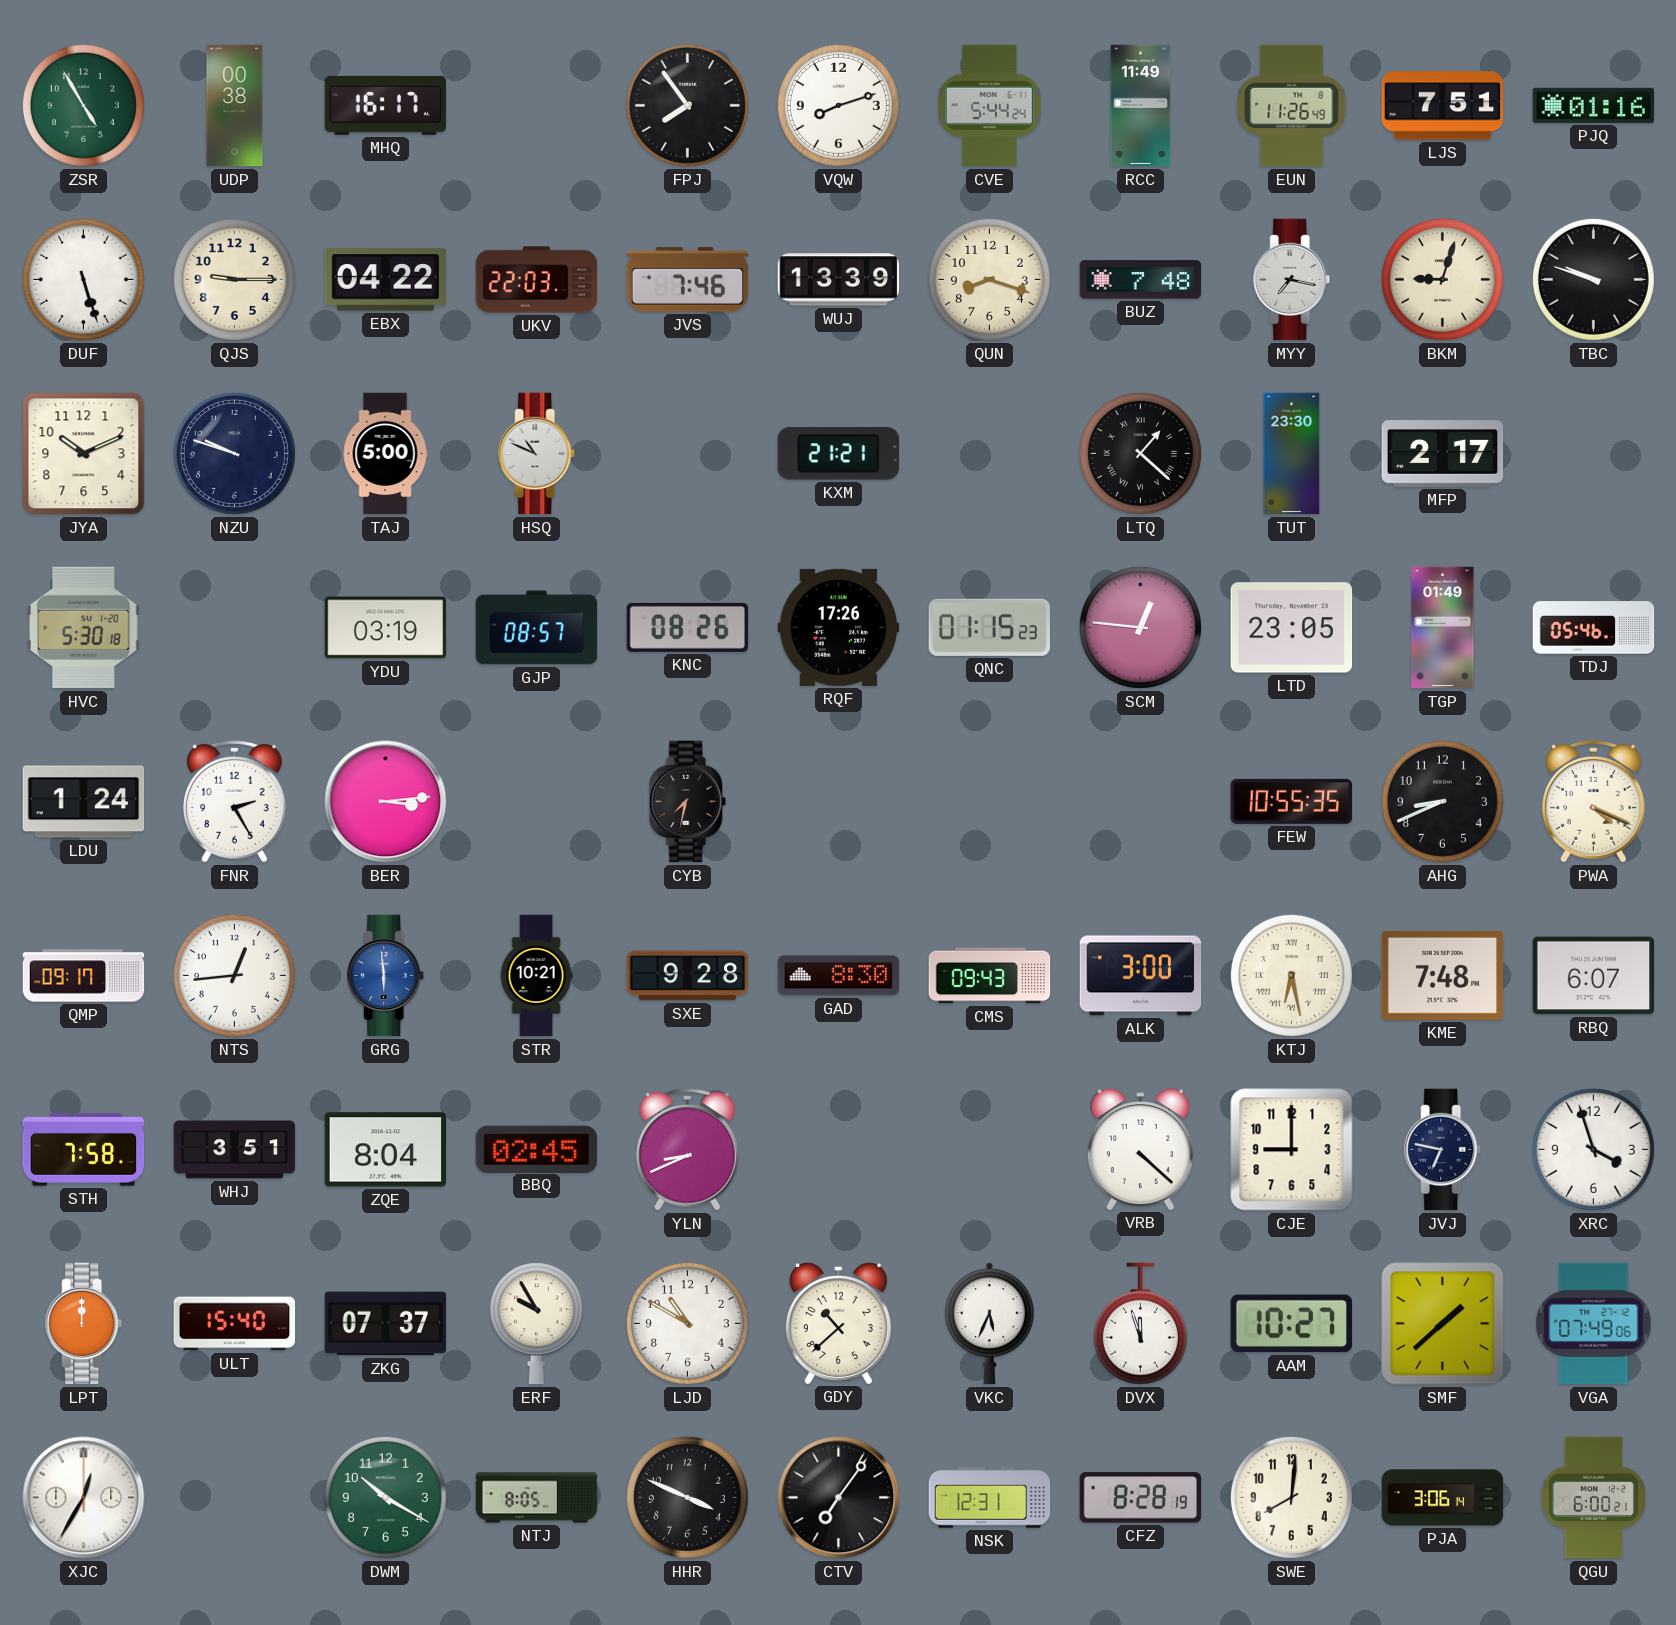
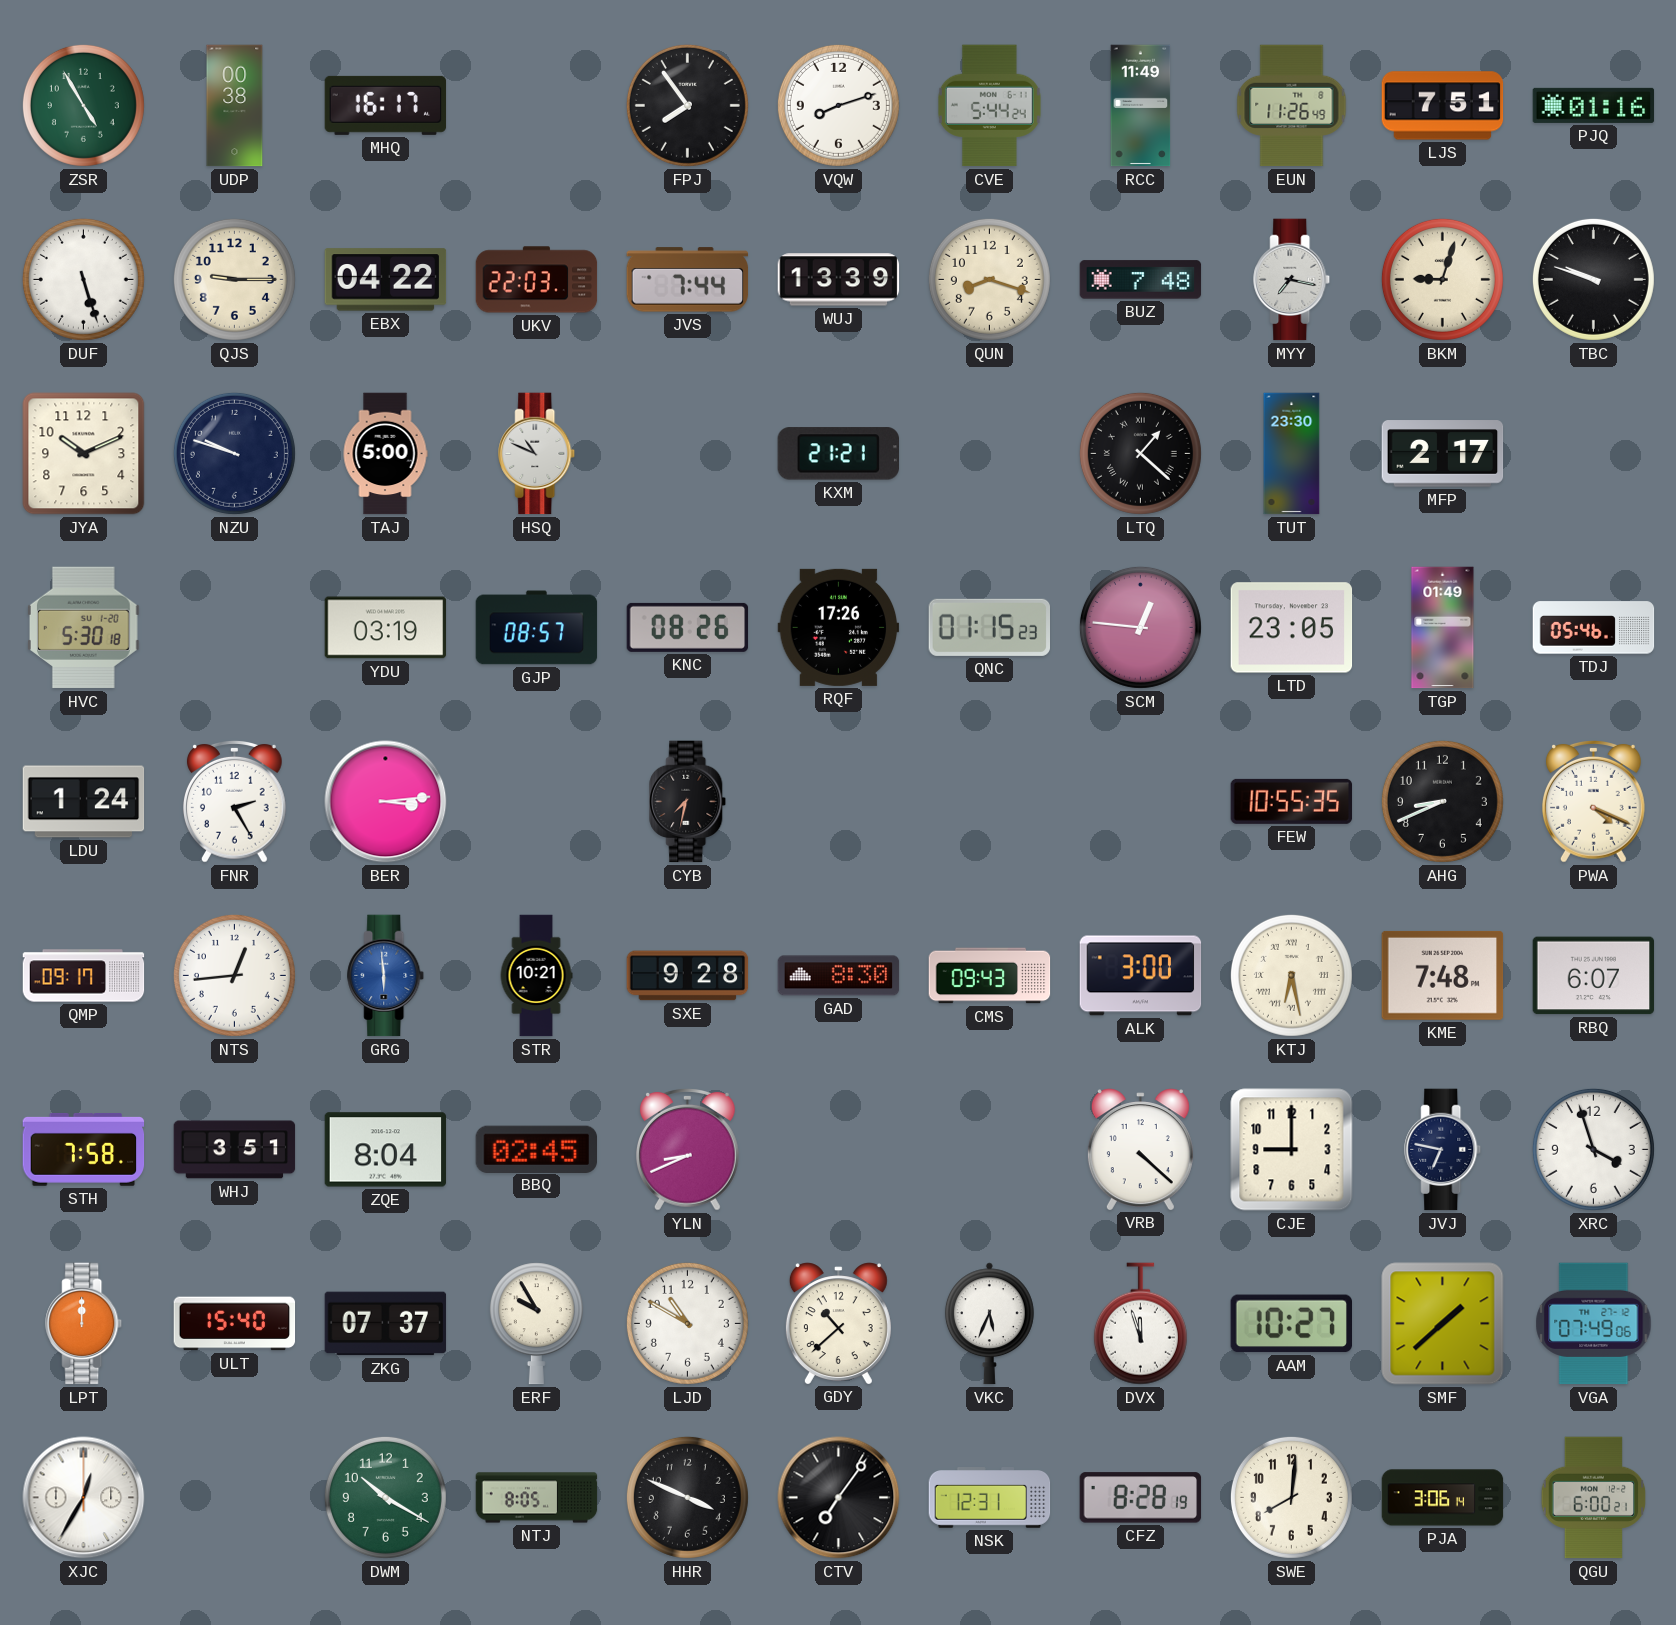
JVS: 7:46 -> 7:44
